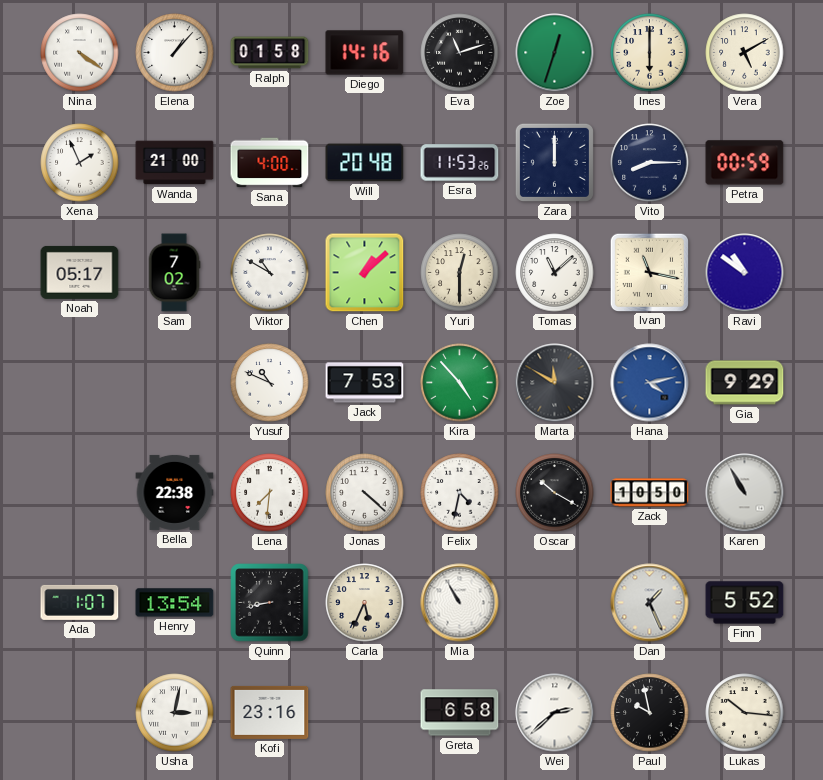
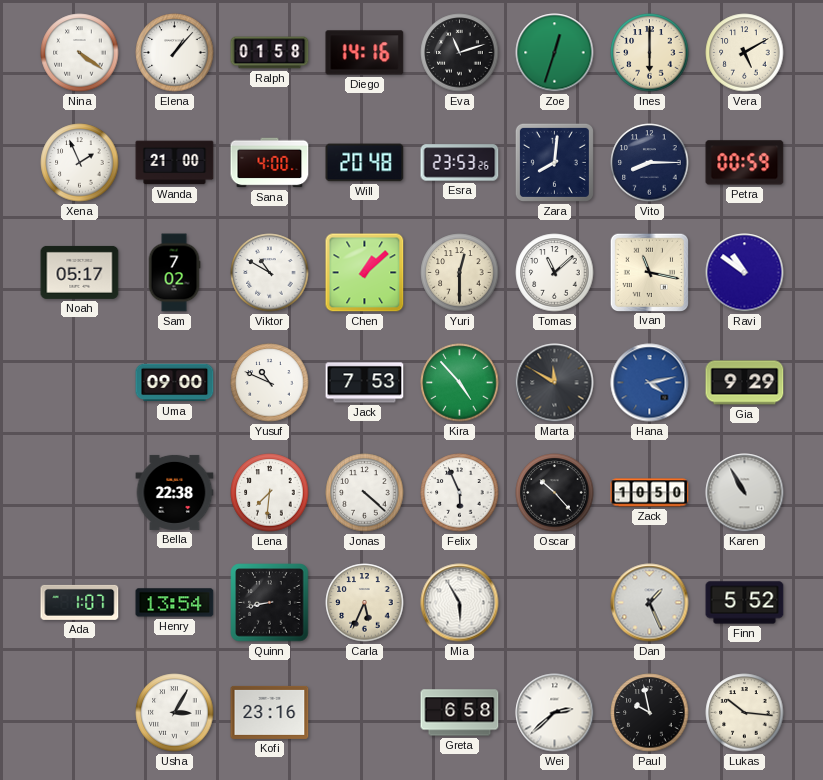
Esra: 11:53 -> 23:53
Zara: 12:00 -> 8:01
Uma: none -> 09:00
Felix: 4:32 -> 5:56
Oscar: 10:20 -> 10:23
Mia: 10:55 -> 5:55
Usha: 3:02 -> 3:05
